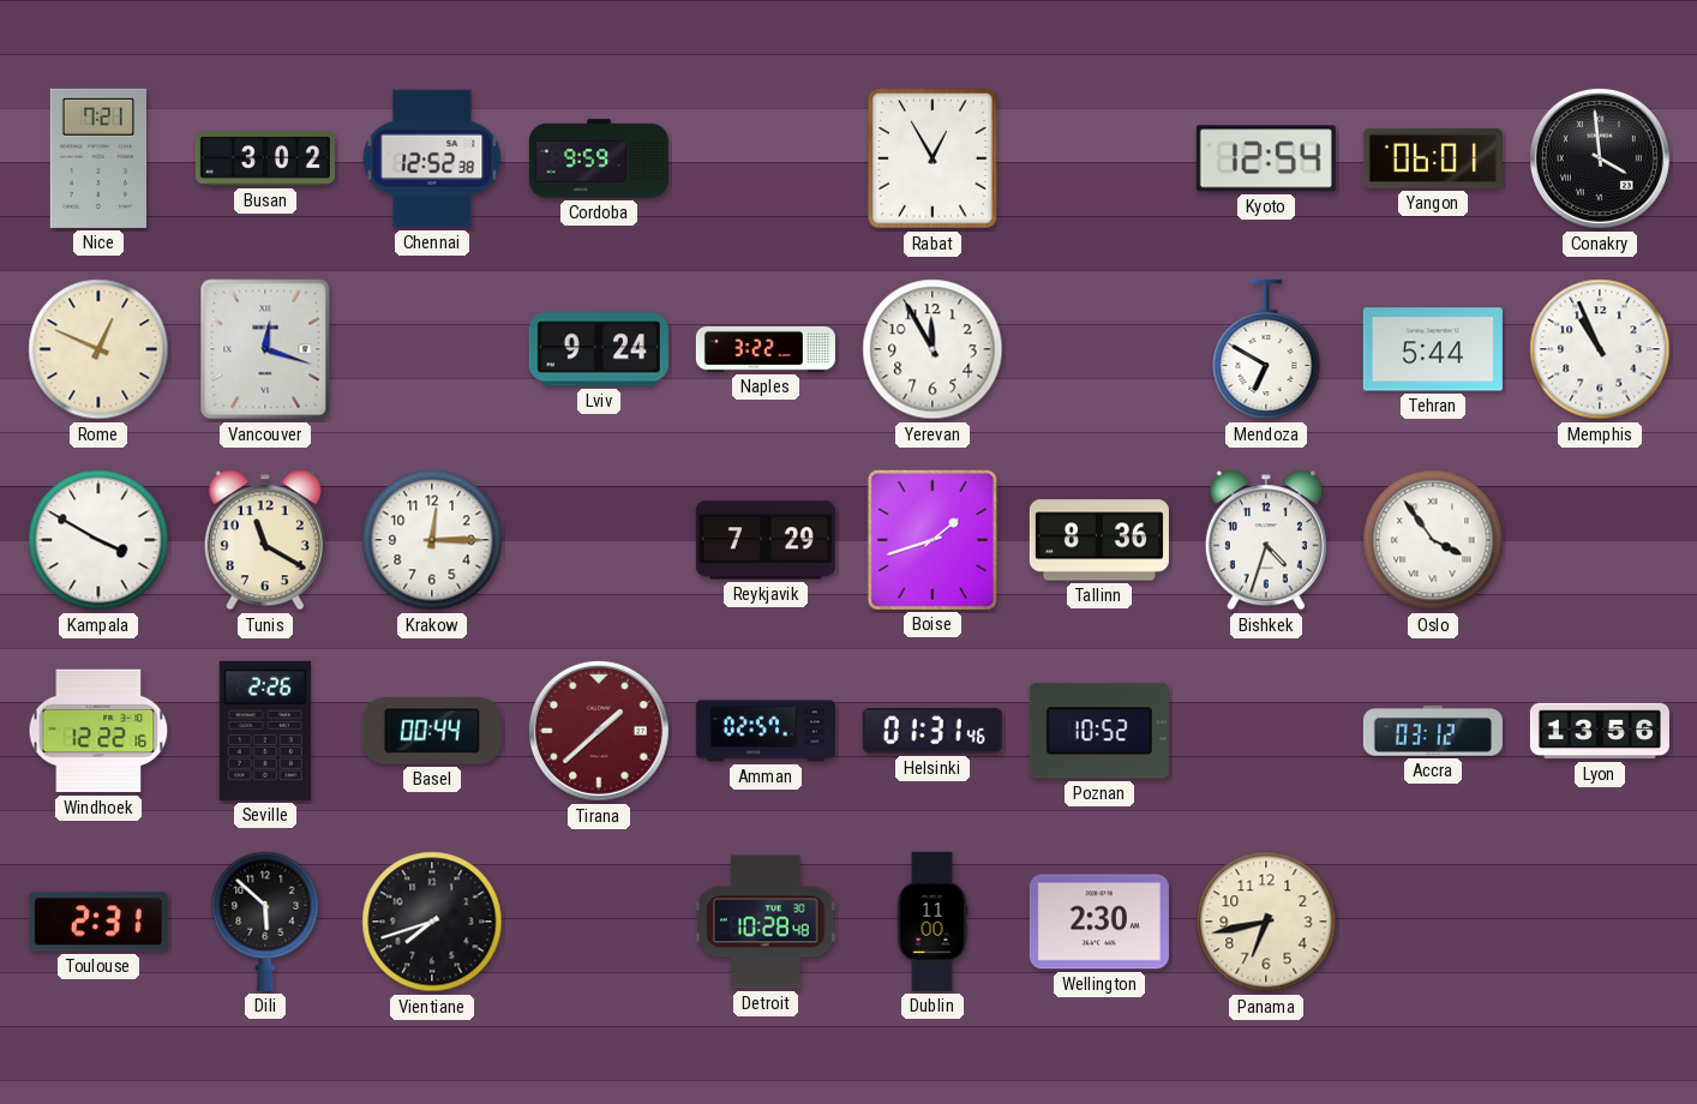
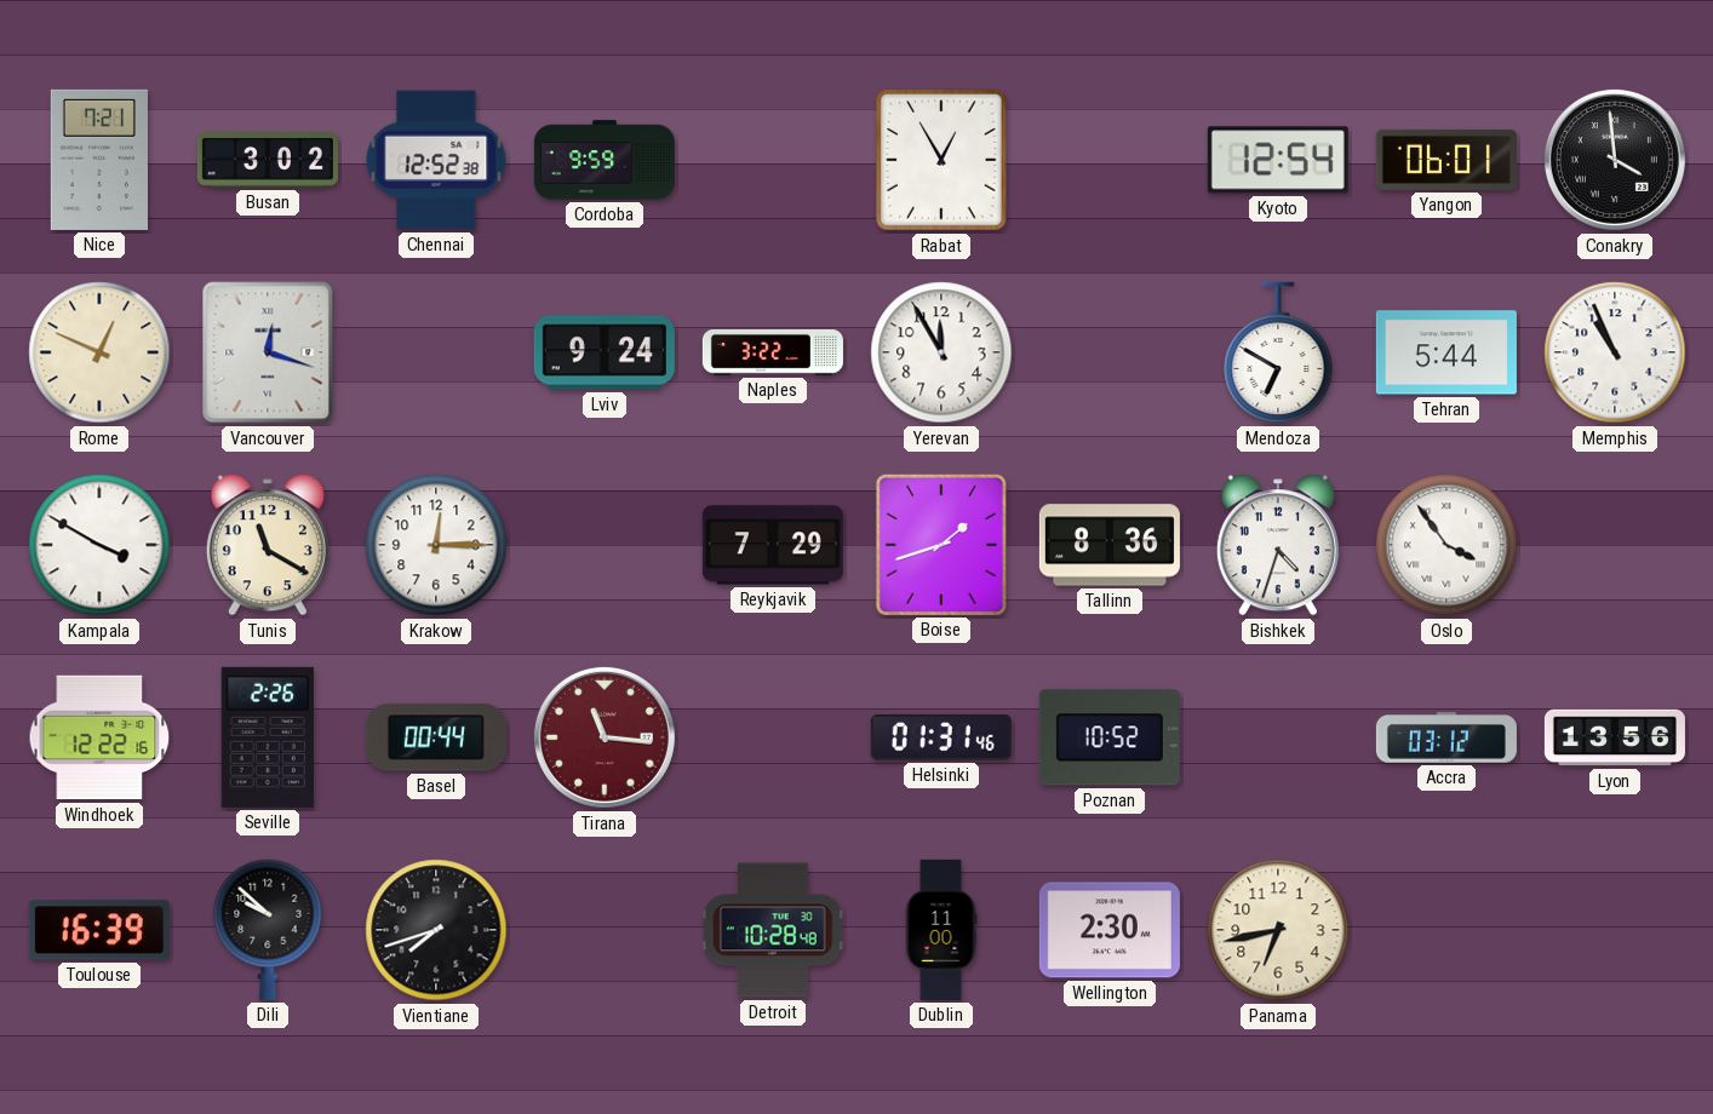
Tirana: 1:38 -> 11:16
Amman: 02:57 -> none
Toulouse: 2:31 -> 16:39
Dili: 5:52 -> 9:52
